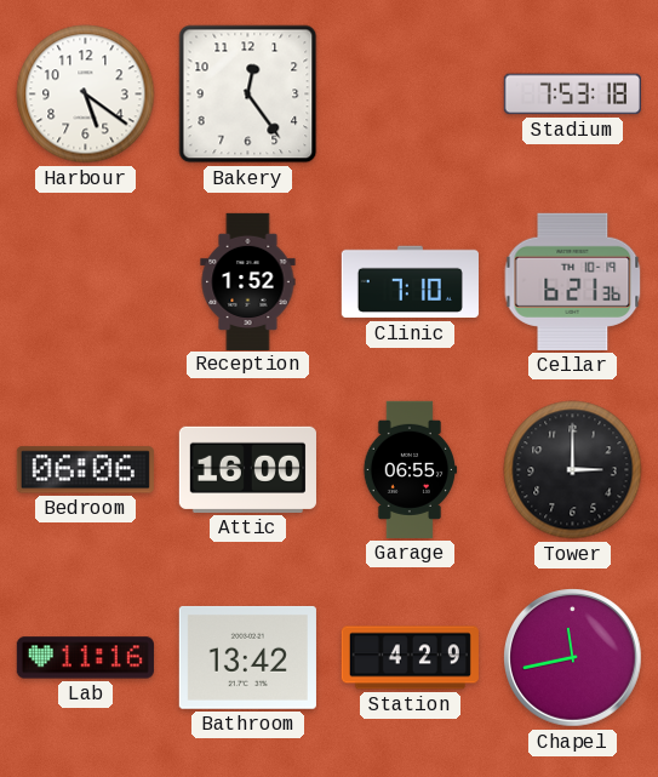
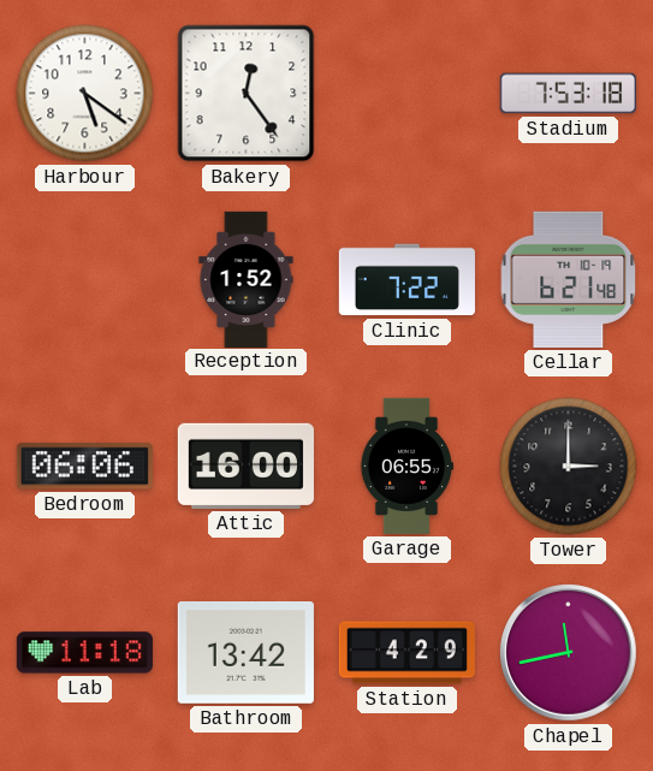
Clinic: 7:10 -> 7:22
Cellar: 6:21:36 -> 6:21:48
Lab: 11:16 -> 11:18
